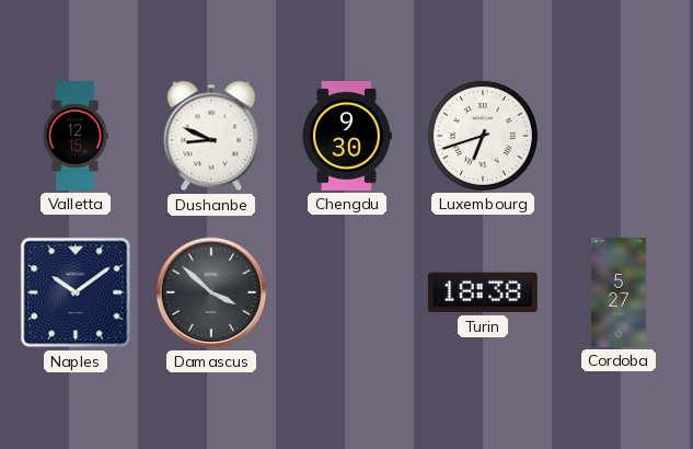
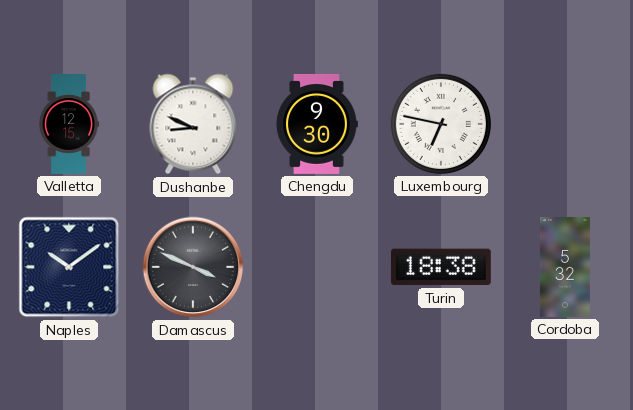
Luxembourg: 6:42 -> 6:47
Damascus: 3:52 -> 3:49
Cordoba: 5:27 -> 5:32
